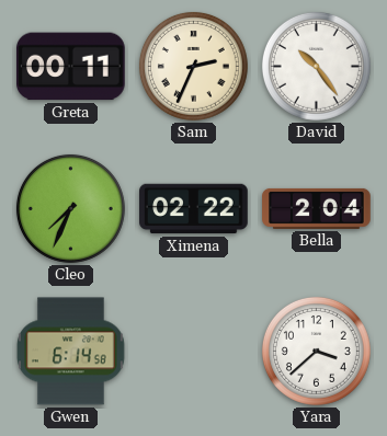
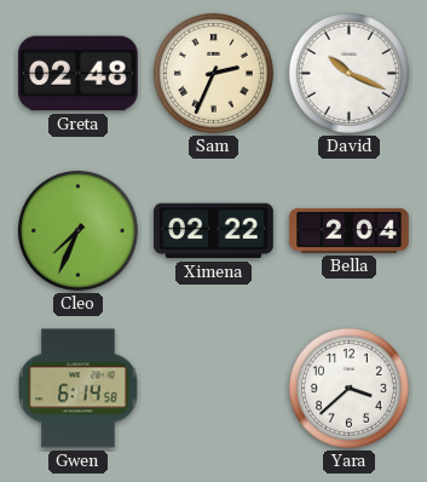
Greta: 00:11 -> 02:48
David: 10:24 -> 10:19
